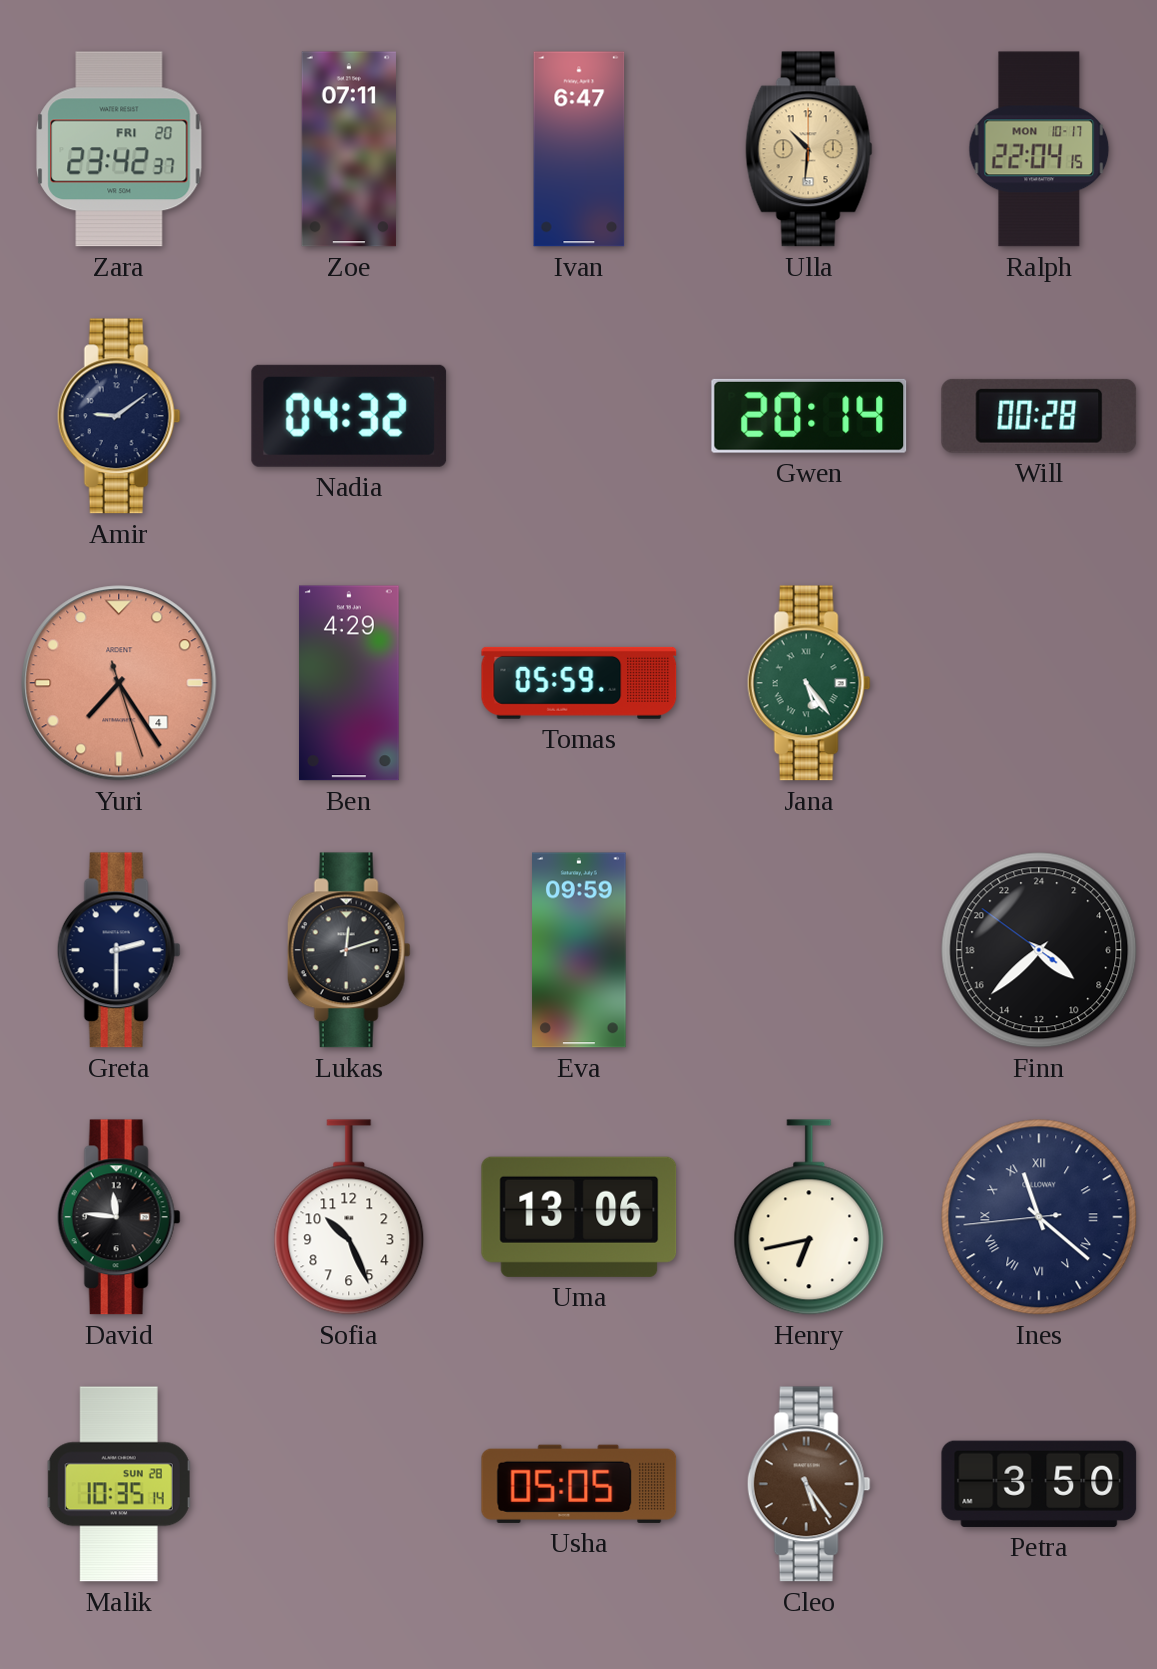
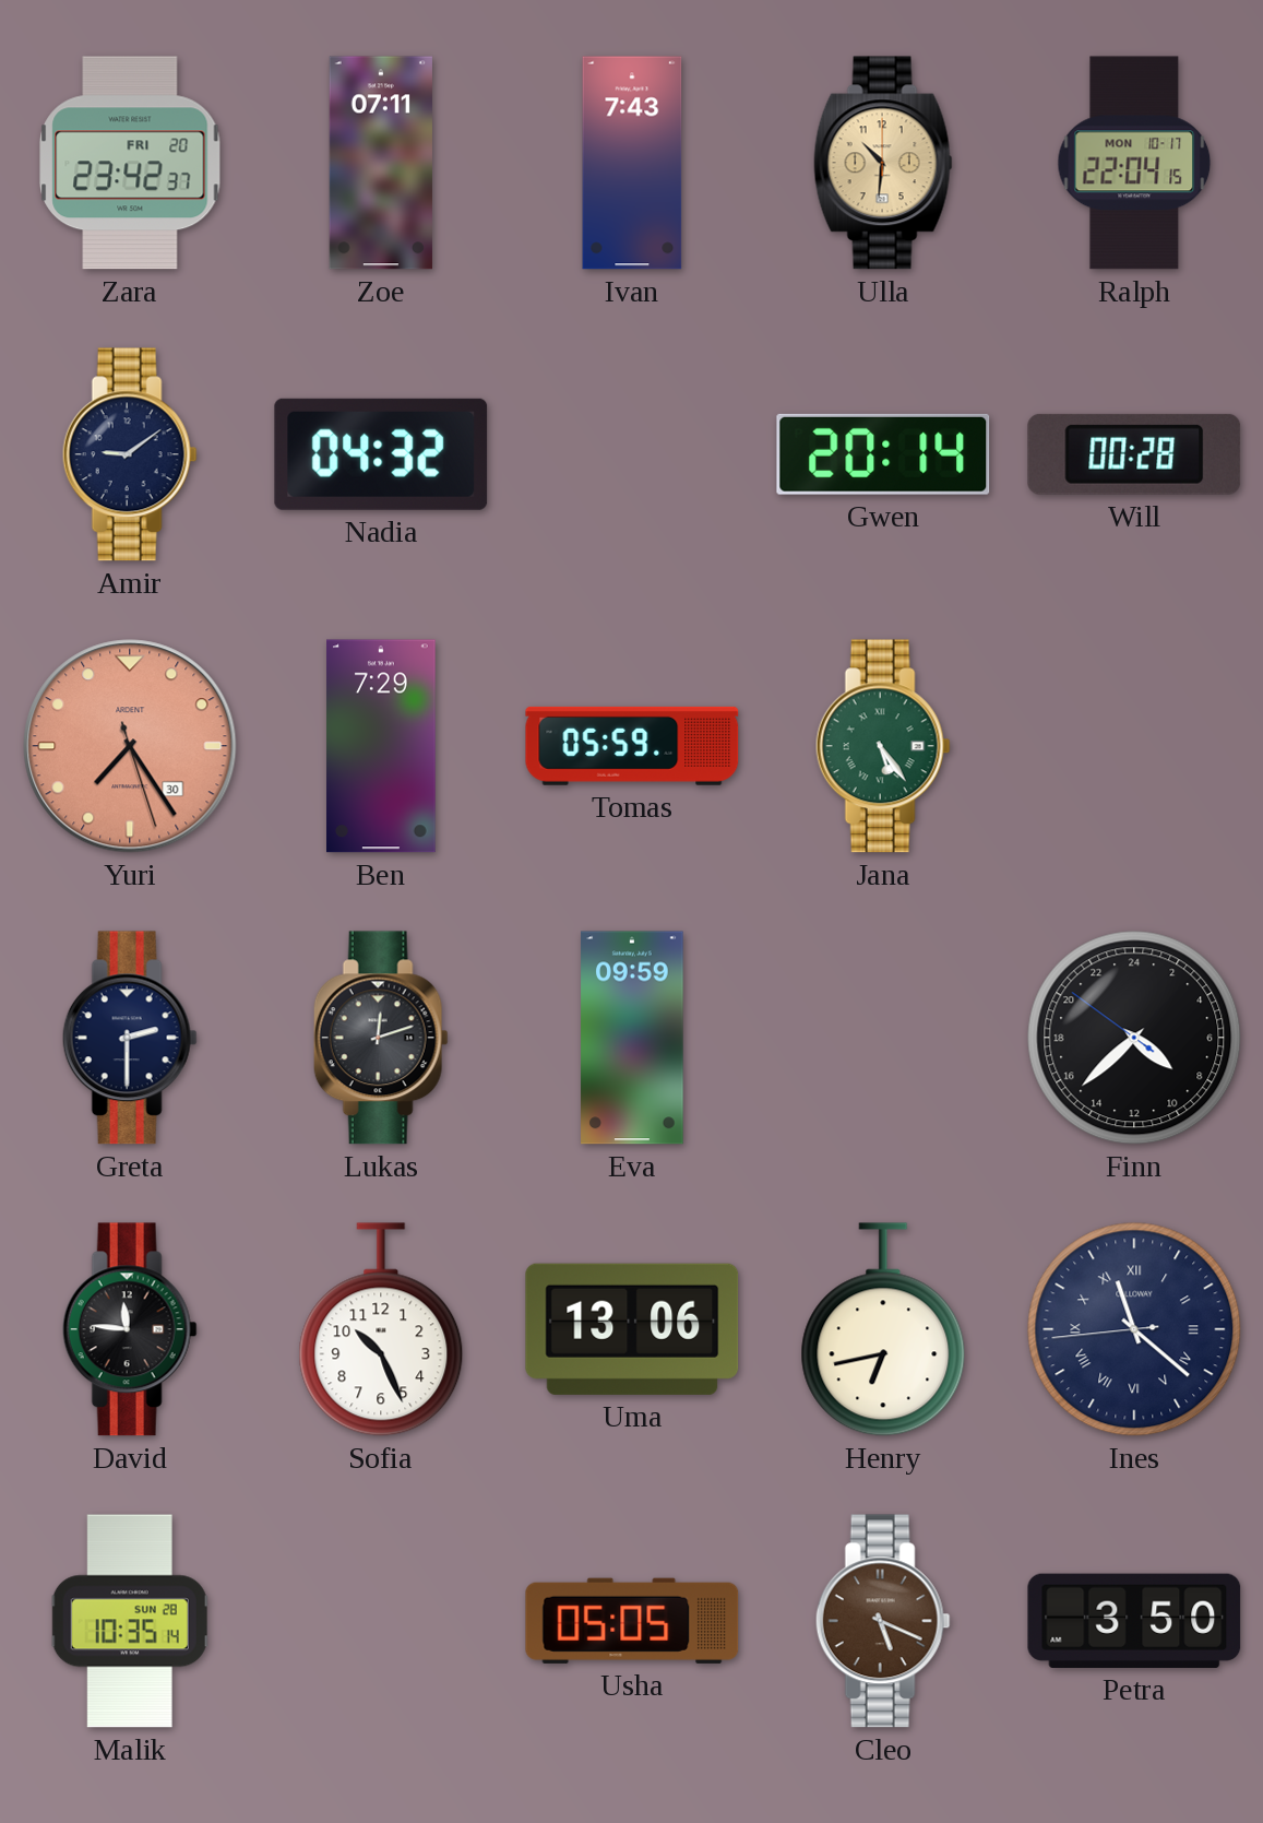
Ivan: 6:47 -> 7:43
Yuri date: 4 -> 30
Ben: 4:29 -> 7:29
Cleo: 5:24 -> 5:19
